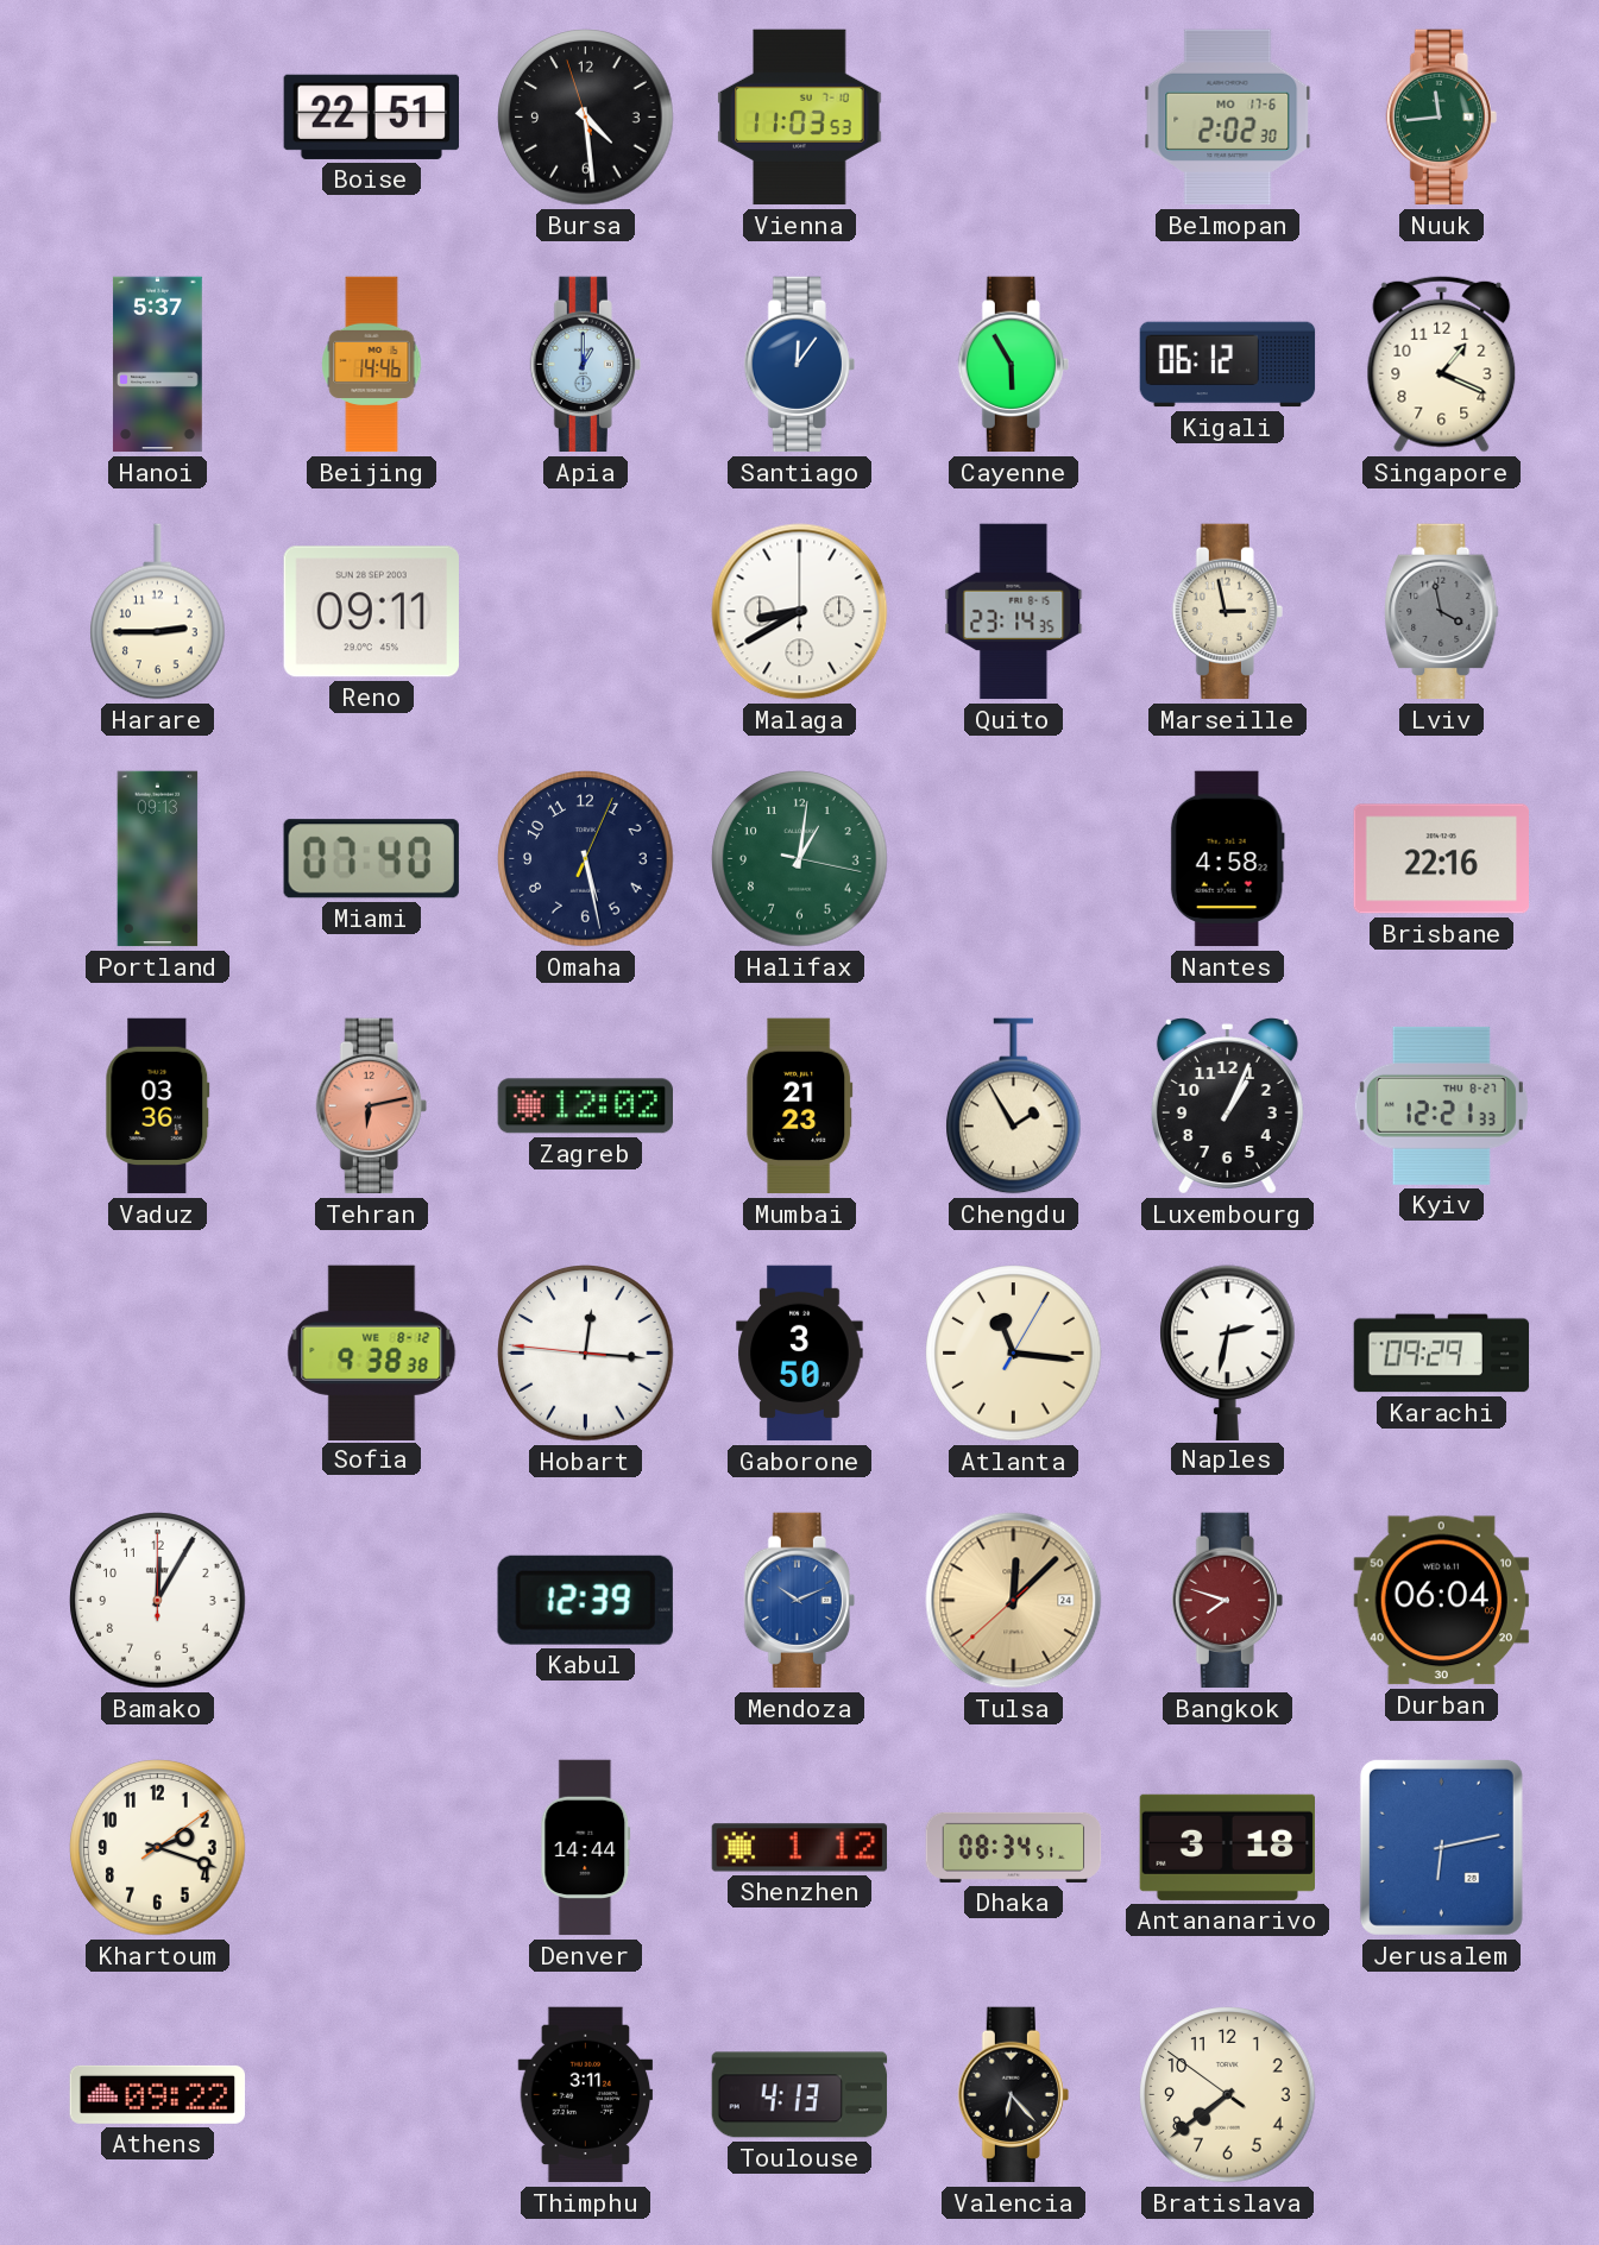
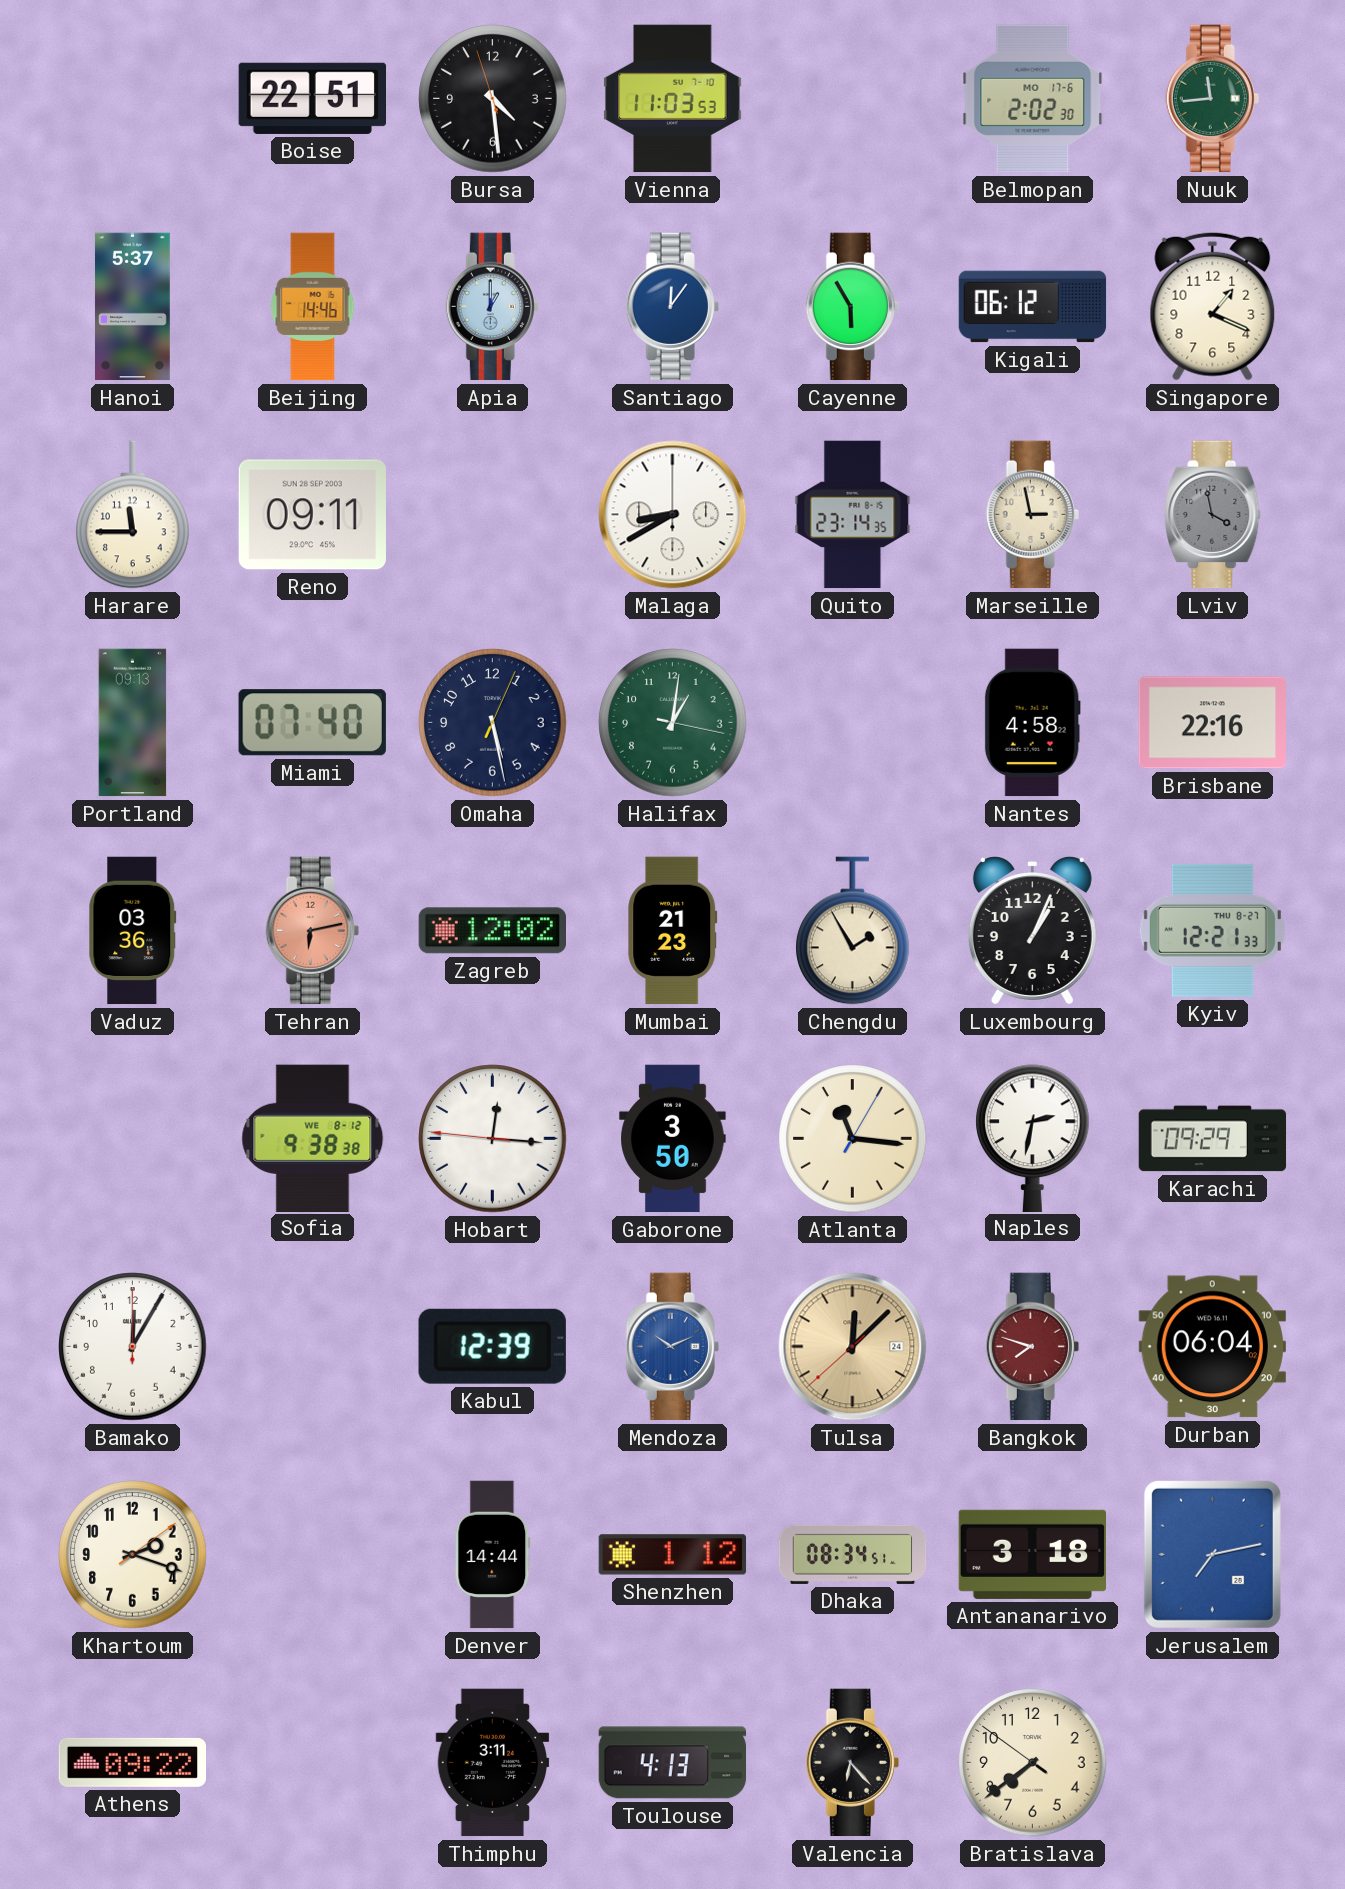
Harare: 2:45 -> 11:45
Jerusalem: 6:13 -> 7:13
